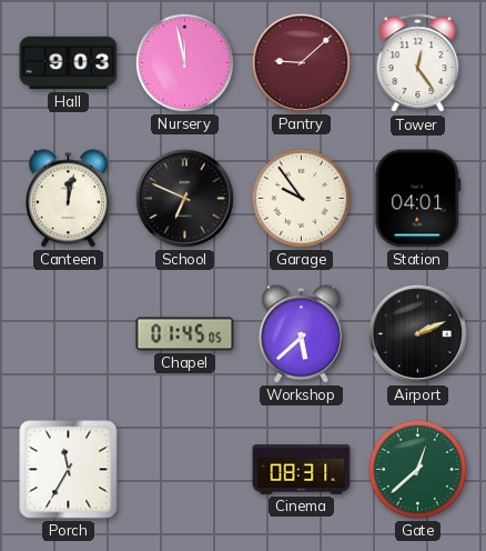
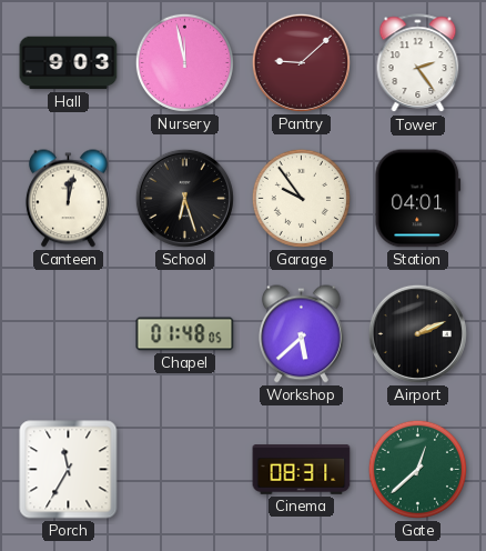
Tower: 12:24 -> 2:24
School: 6:49 -> 6:27
Chapel: 01:45 -> 01:48
